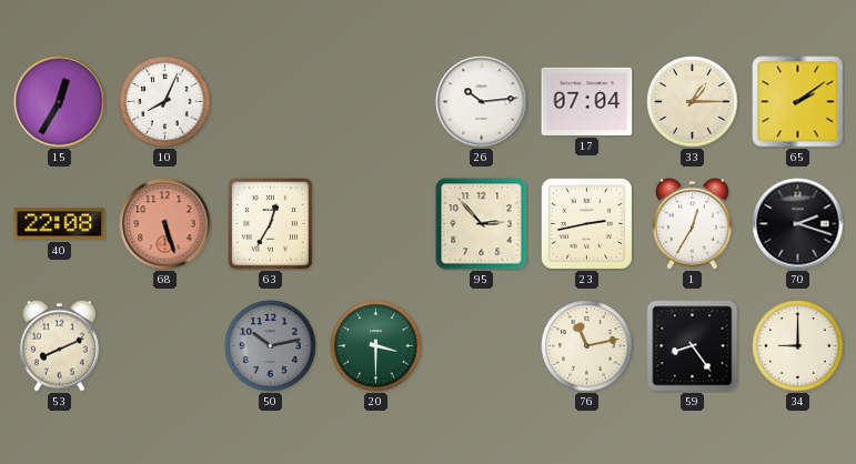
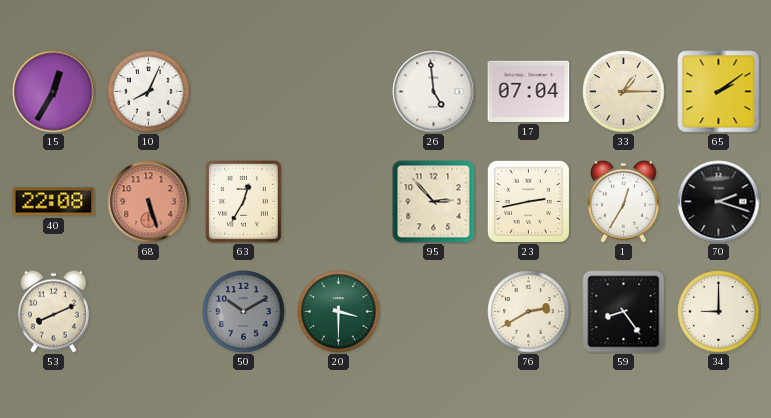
26: 10:14 -> 4:59
50: 10:13 -> 10:10
76: 11:13 -> 2:40
